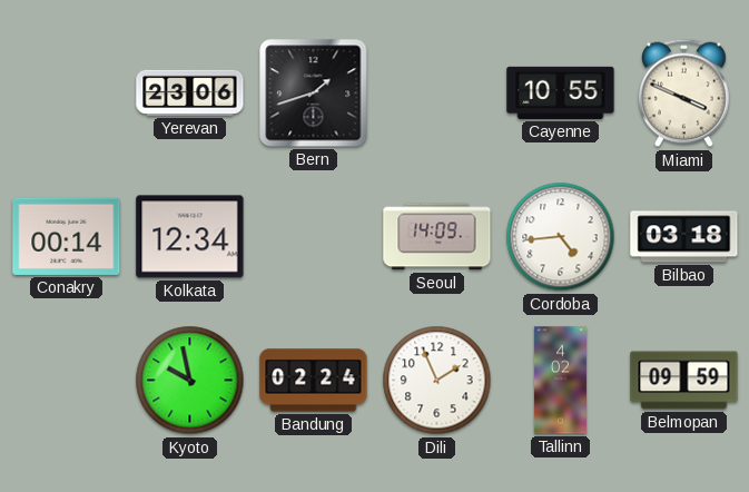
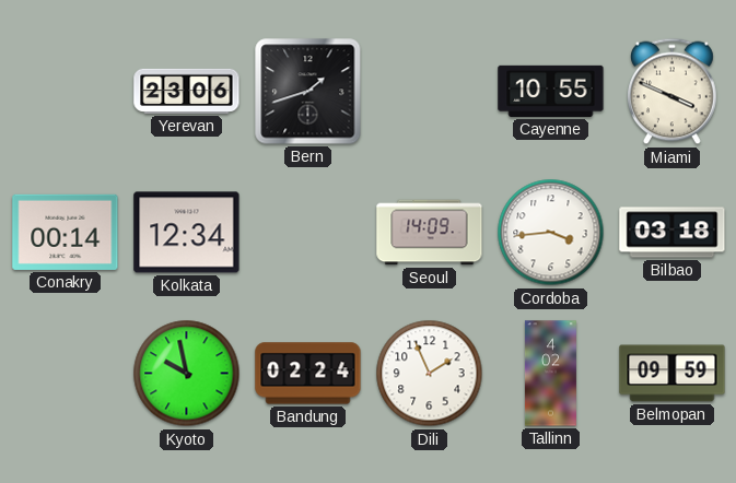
Cordoba: 4:44 -> 3:44
